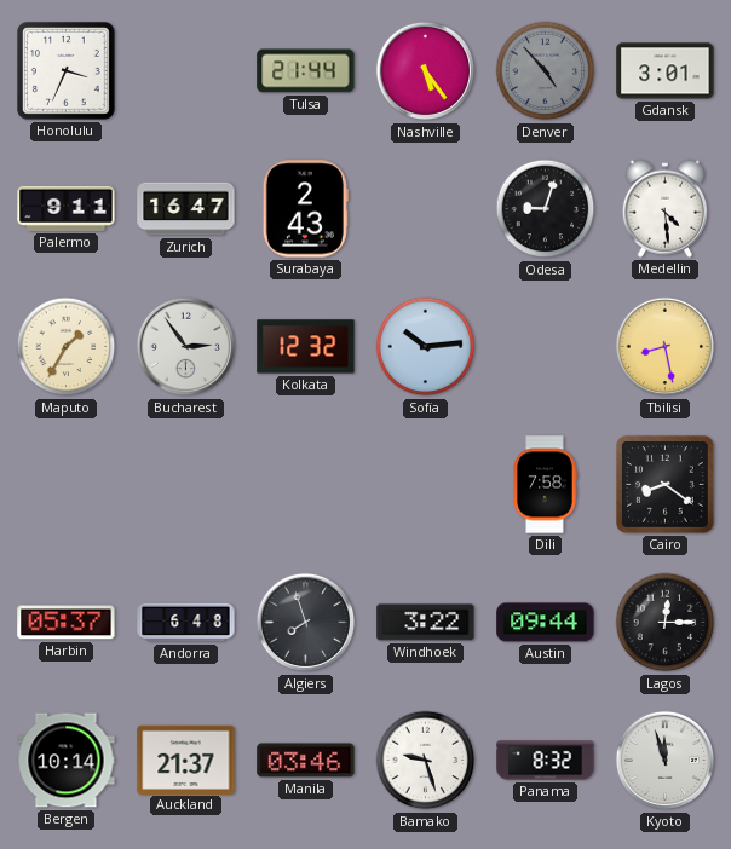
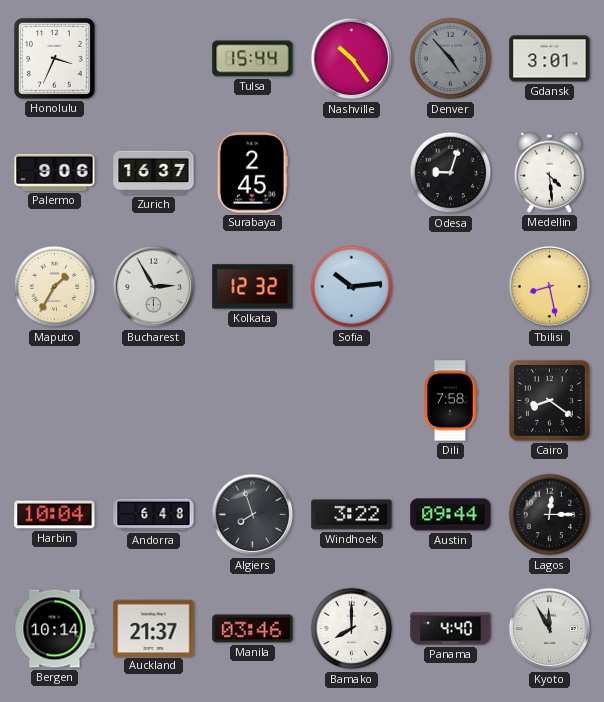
Tulsa: 21:44 -> 15:44
Nashville: 5:24 -> 10:24
Palermo: 9:11 -> 9:06
Zurich: 16:47 -> 16:37
Surabaya: 2:43 -> 2:45
Bucharest: 2:54 -> 2:55
Harbin: 05:37 -> 10:04
Bamako: 9:27 -> 8:00
Panama: 8:32 -> 4:40
Kyoto: 11:57 -> 11:55
